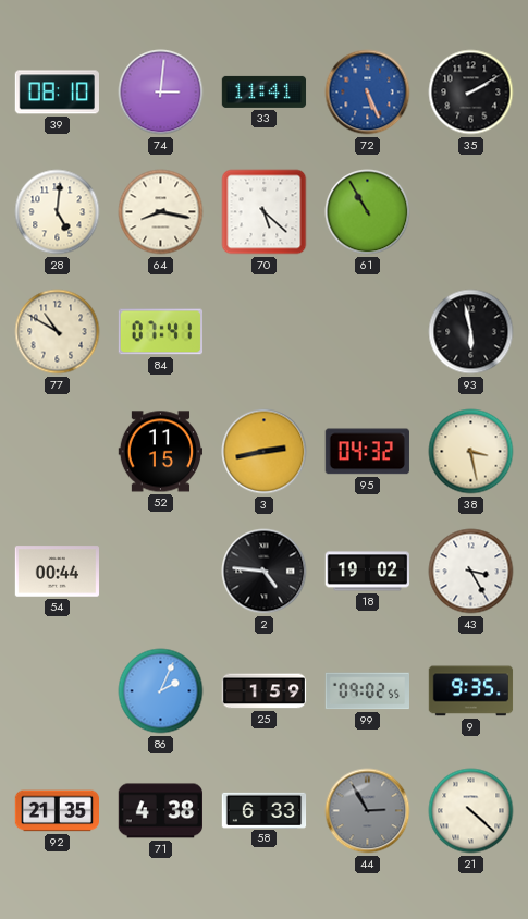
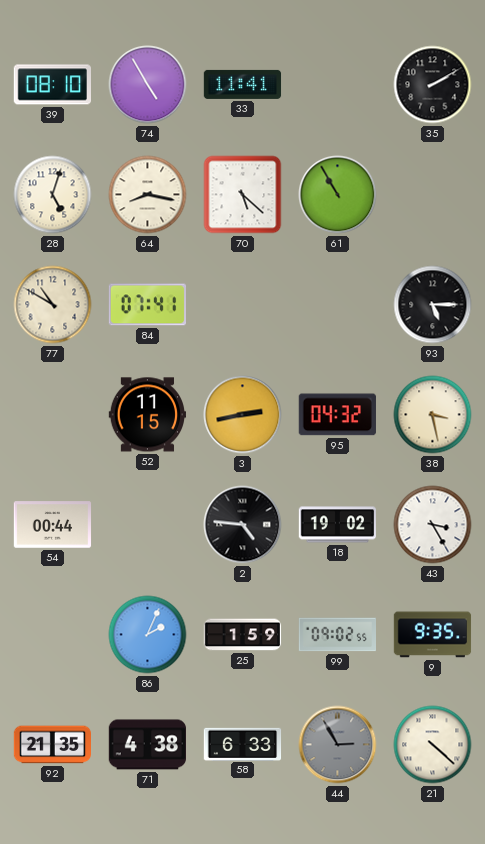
74: 3:01 -> 4:55
72: 5:26 -> none
28: 5:01 -> 5:03
93: 5:58 -> 5:15
